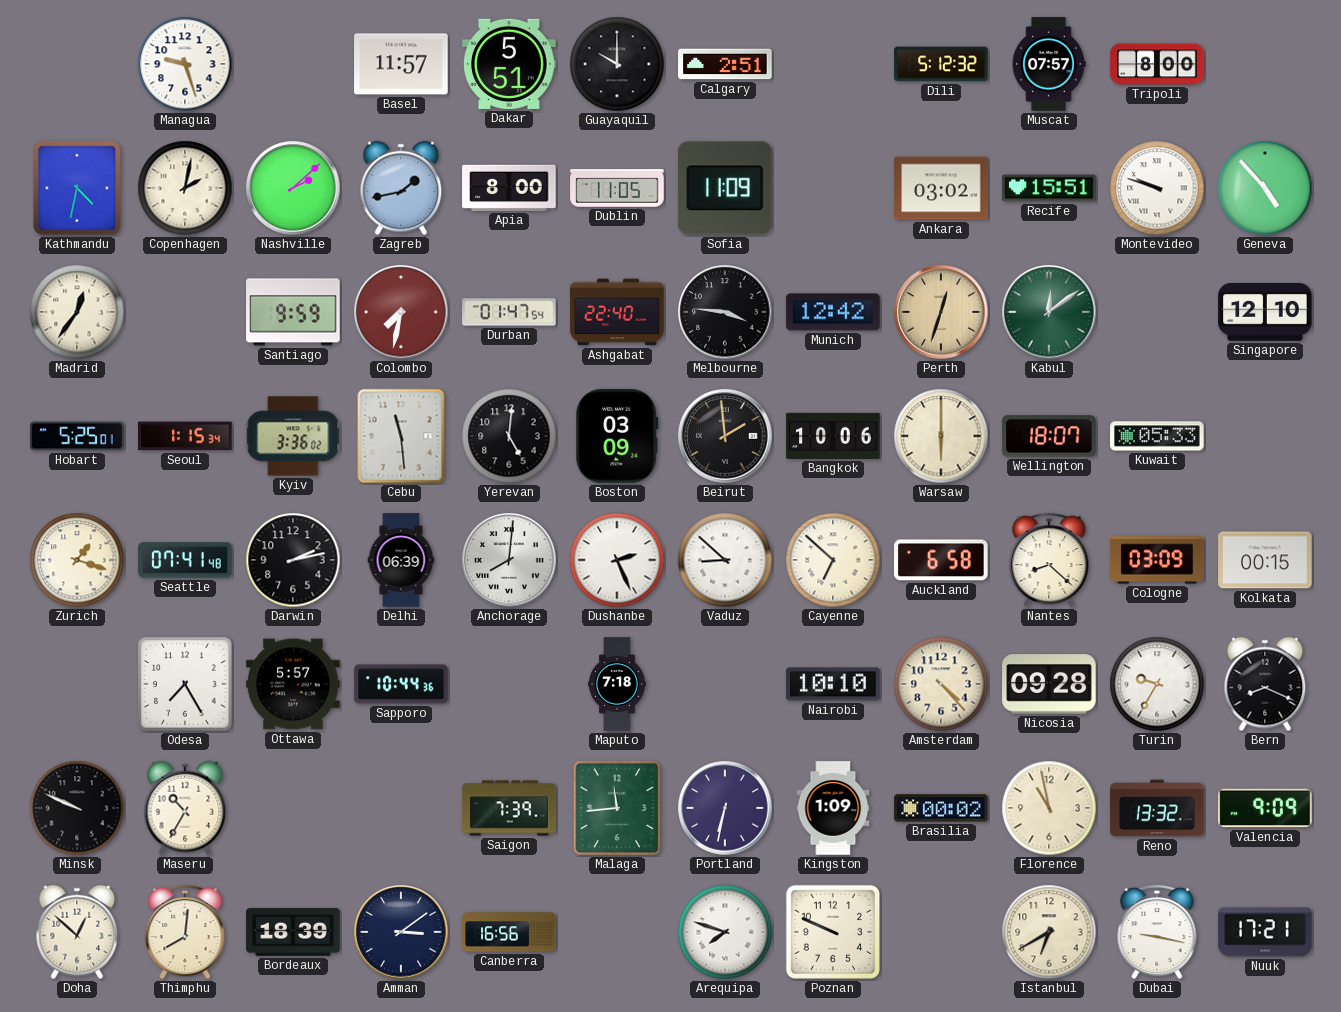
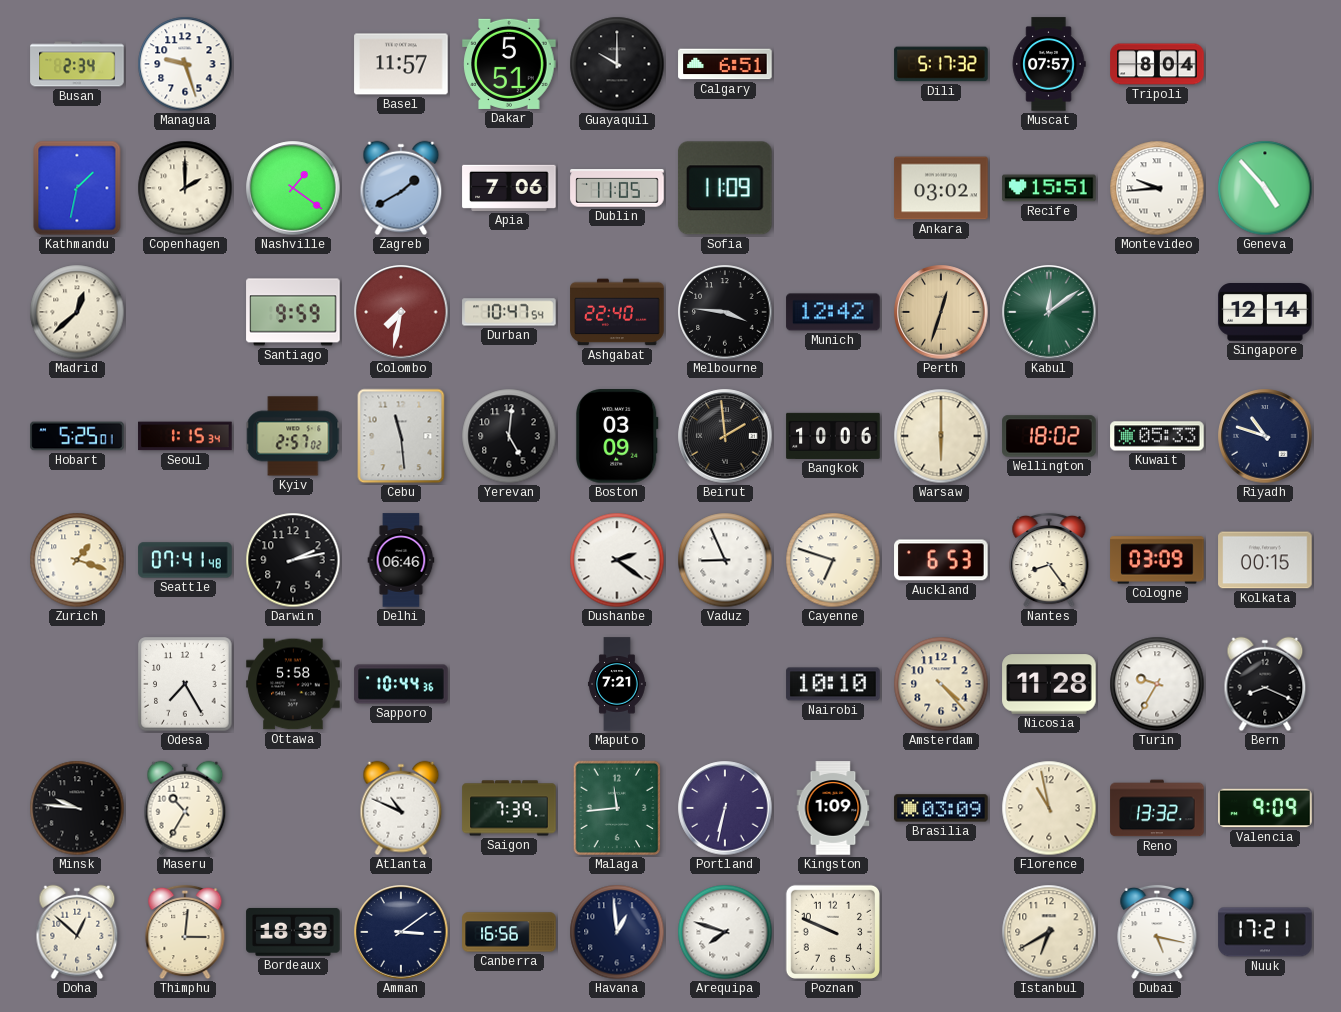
Busan: none -> 2:34
Calgary: 2:51 -> 6:51
Dili: 5:12 -> 5:17
Tripoli: 8:00 -> 8:04
Kathmandu: 4:32 -> 1:32
Copenhagen: 2:02 -> 2:00
Nashville: 2:08 -> 1:21
Zagreb: 1:43 -> 1:40
Apia: 8:00 -> 7:06
Montevideo: 9:48 -> 9:44
Madrid: 12:36 -> 12:38
Durban: 01:47 -> 10:47
Singapore: 12:10 -> 12:14
Kyiv: 3:36 -> 2:57
Wellington: 18:07 -> 18:02
Riyadh: none -> 10:48
Delhi: 06:39 -> 06:46
Anchorage: 8:01 -> none
Dushanbe: 2:26 -> 2:21
Vaduz: 8:52 -> 8:56
Cayenne: 6:52 -> 6:48
Auckland: 6:58 -> 6:53
Nantes: 8:22 -> 8:24
Ottawa: 5:57 -> 5:58
Maputo: 7:18 -> 7:21
Nicosia: 09:28 -> 11:28
Minsk: 9:49 -> 9:46
Atlanta: none -> 10:49
Brasilia: 00:02 -> 03:09
Thimphu: 8:01 -> 3:01
Havana: none -> 12:59
Dubai: 9:17 -> 5:17
